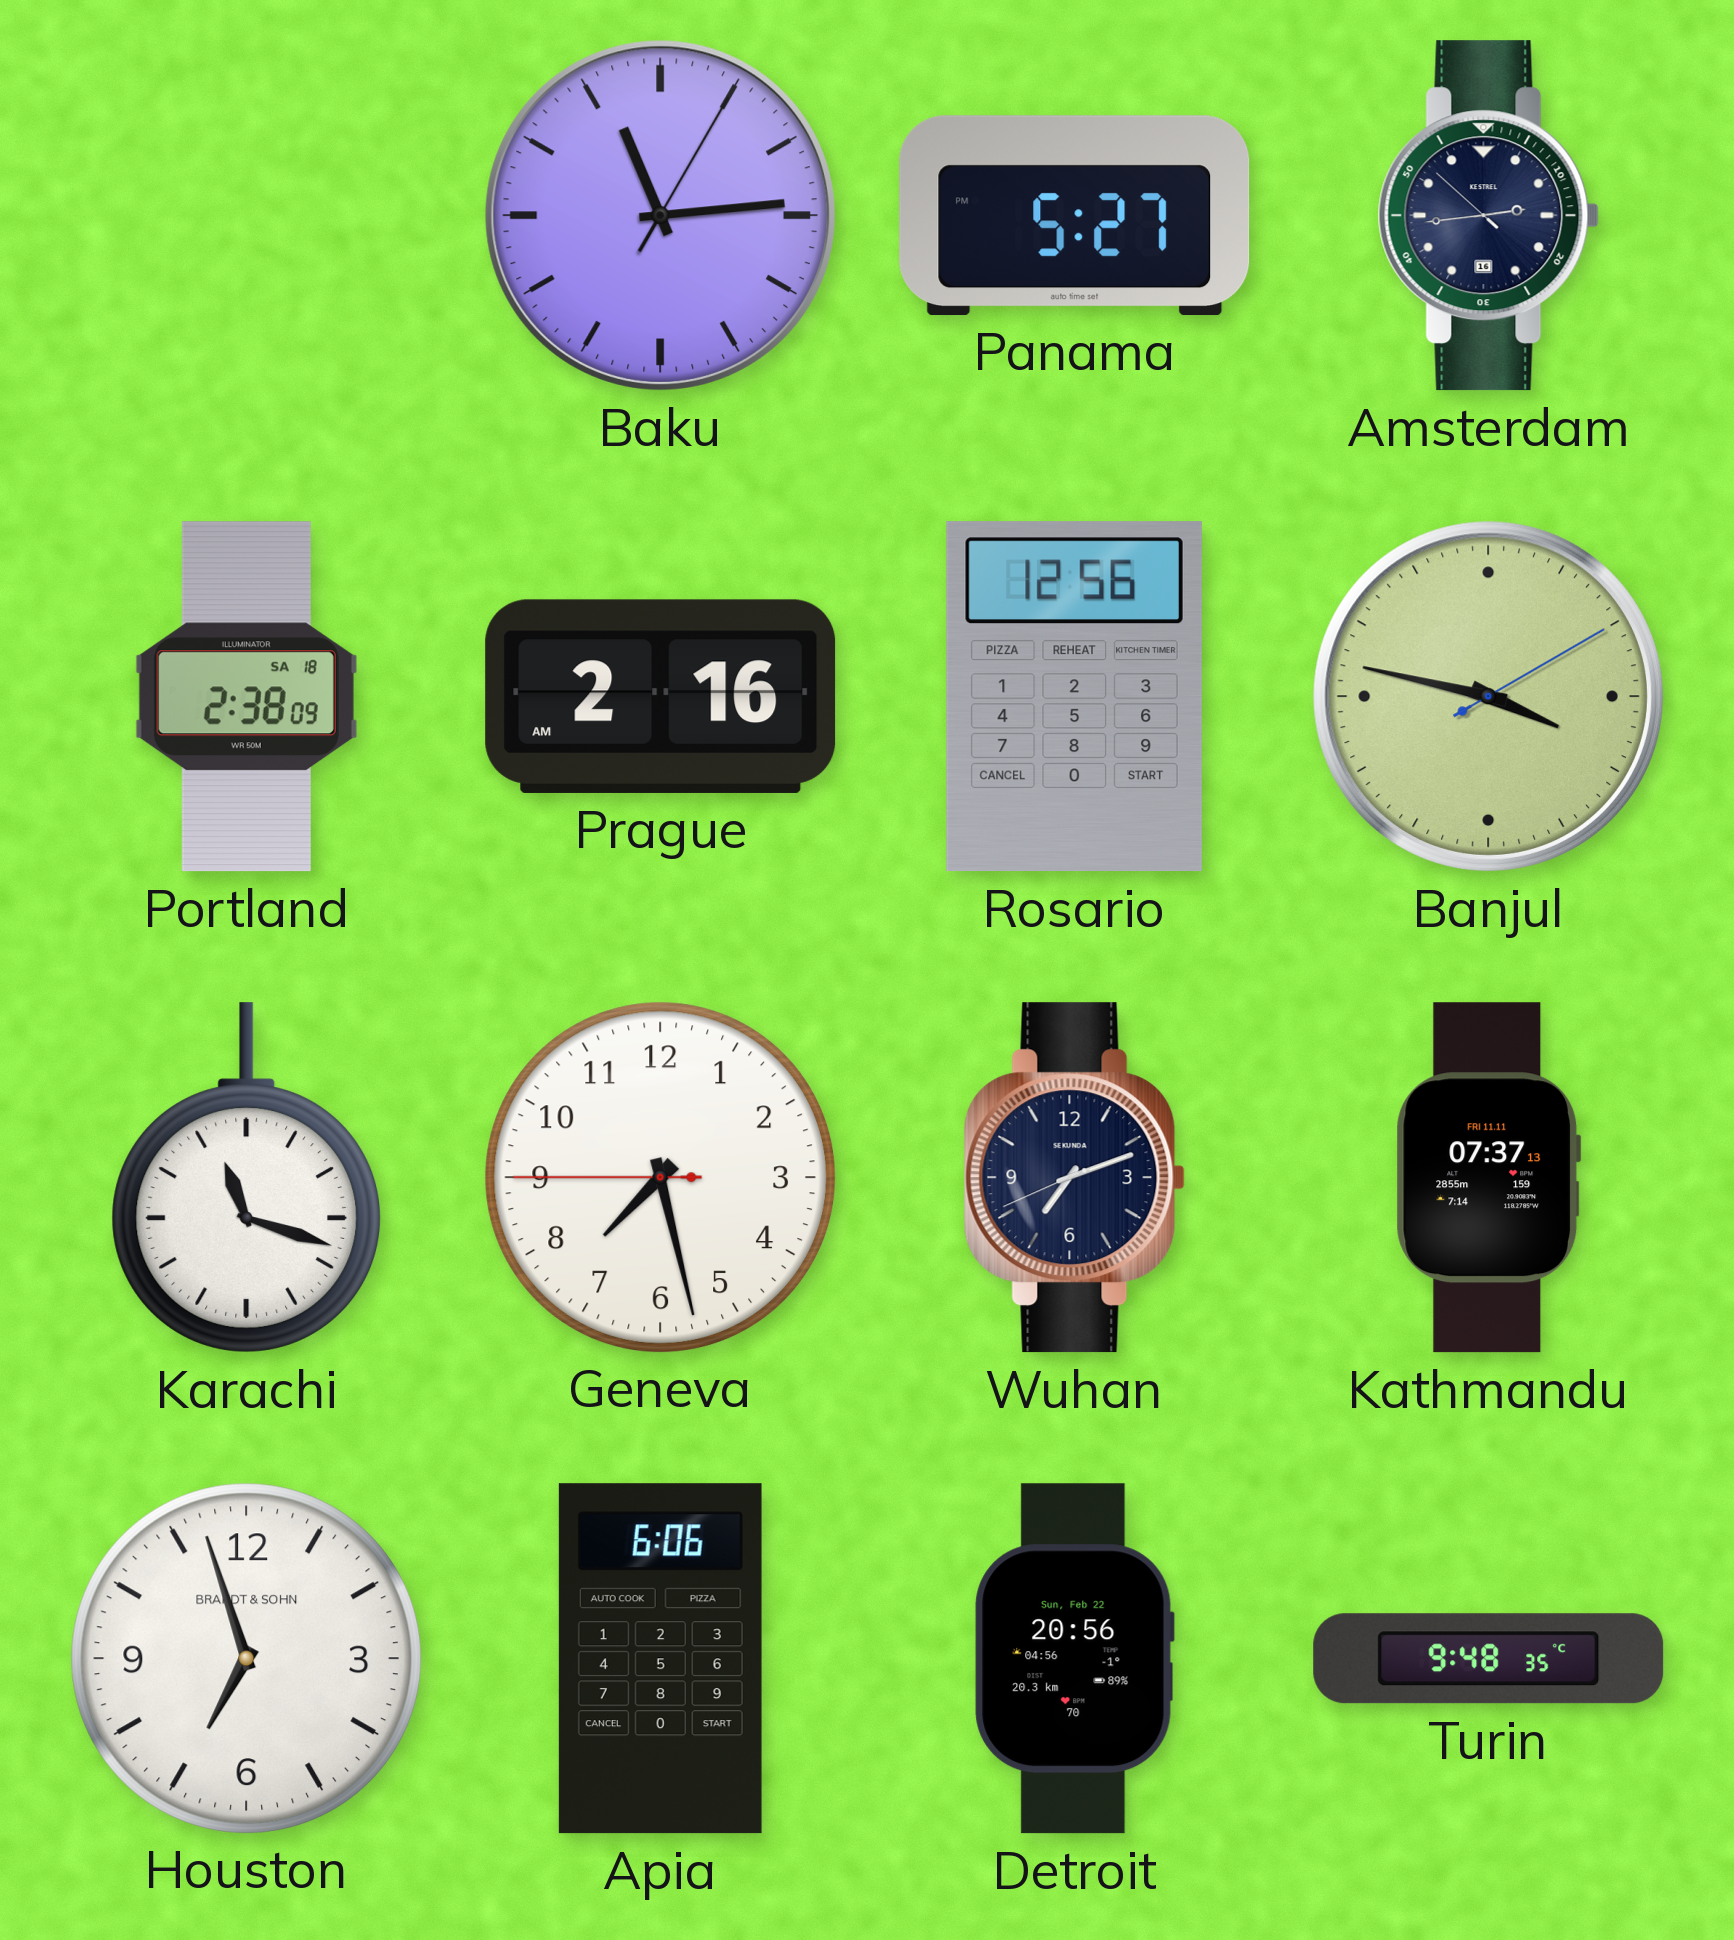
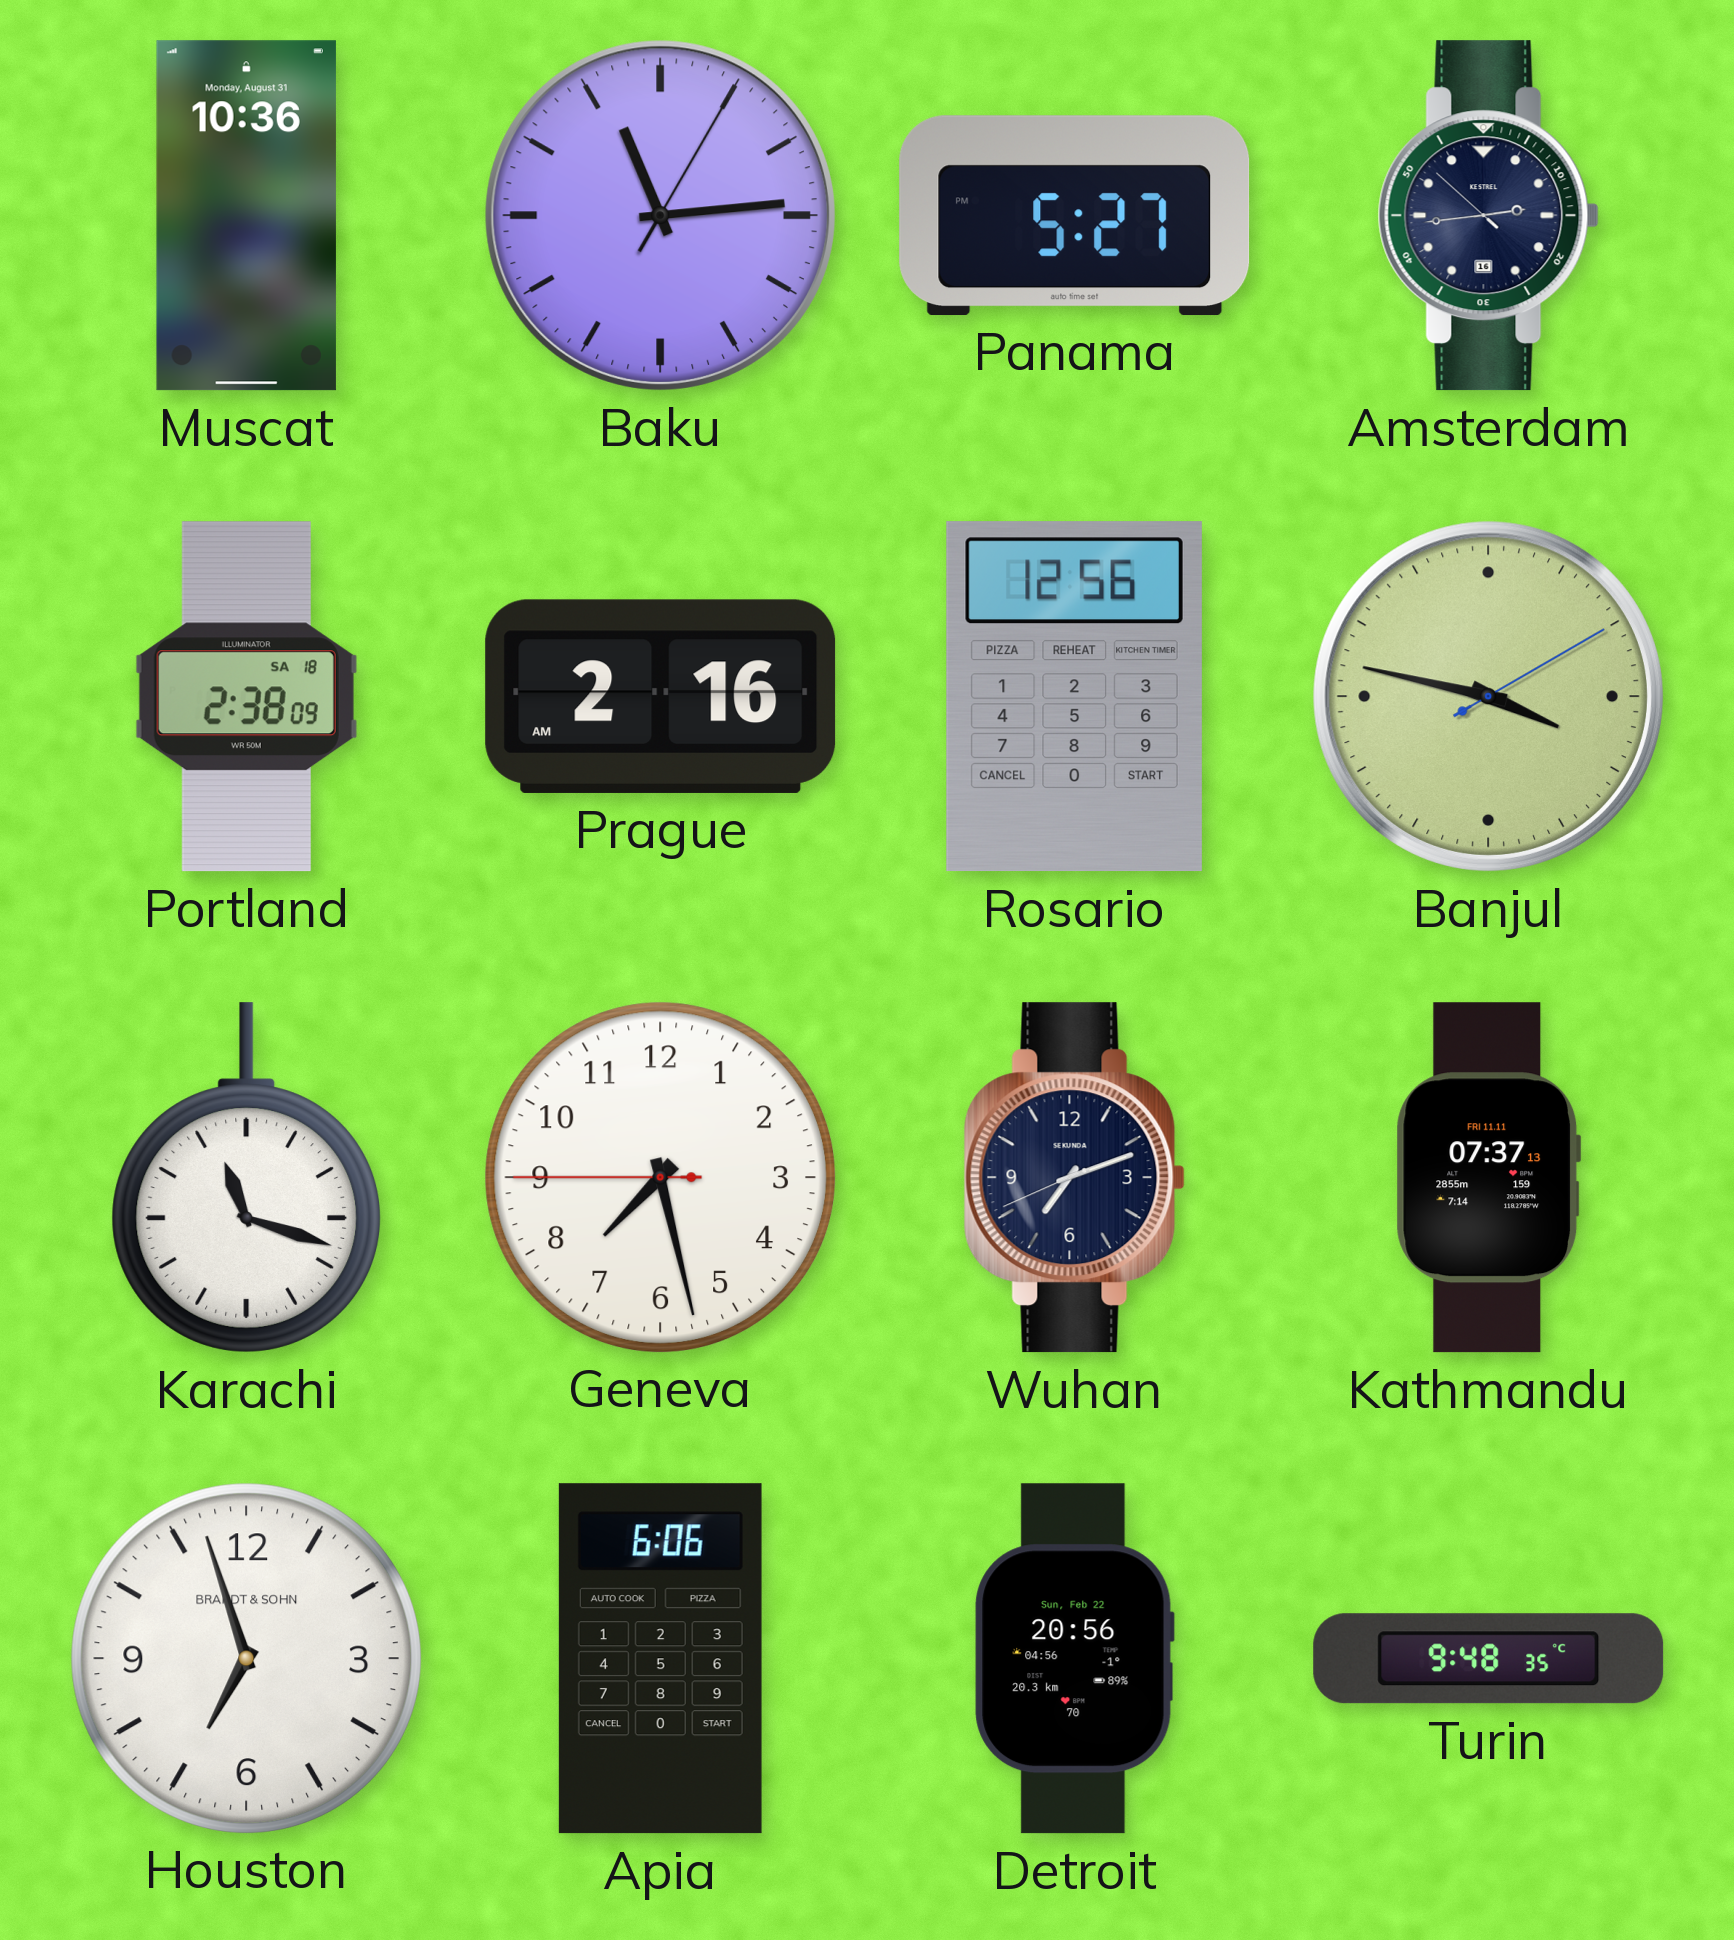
Muscat: none -> 10:36
